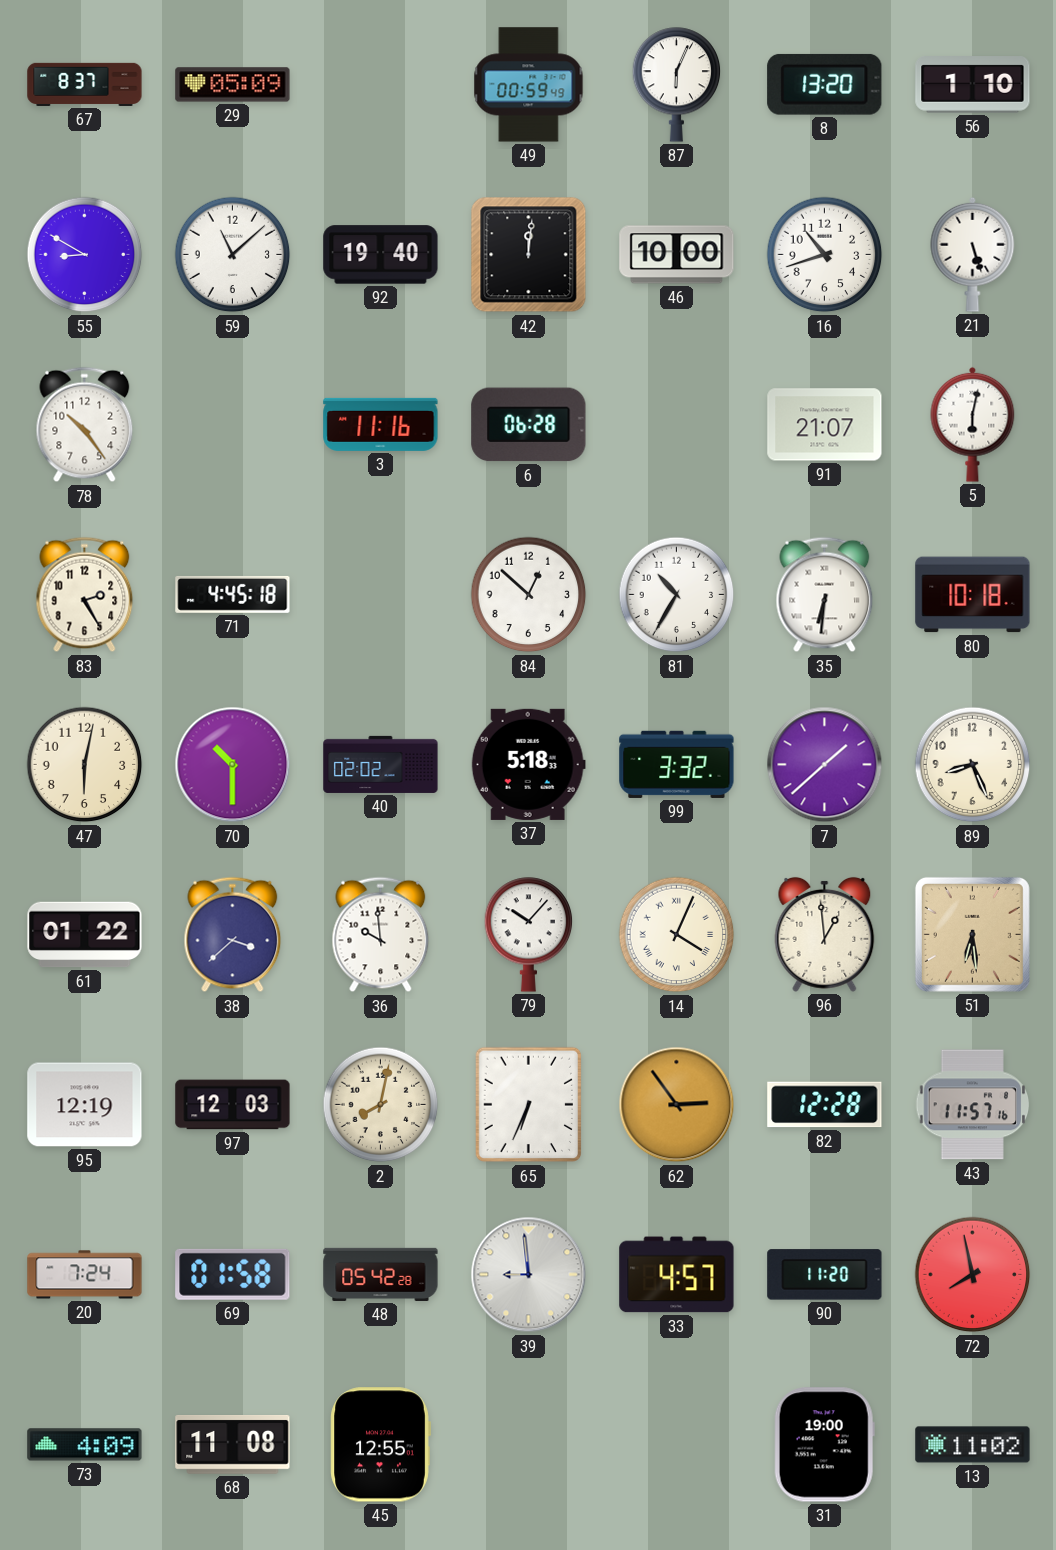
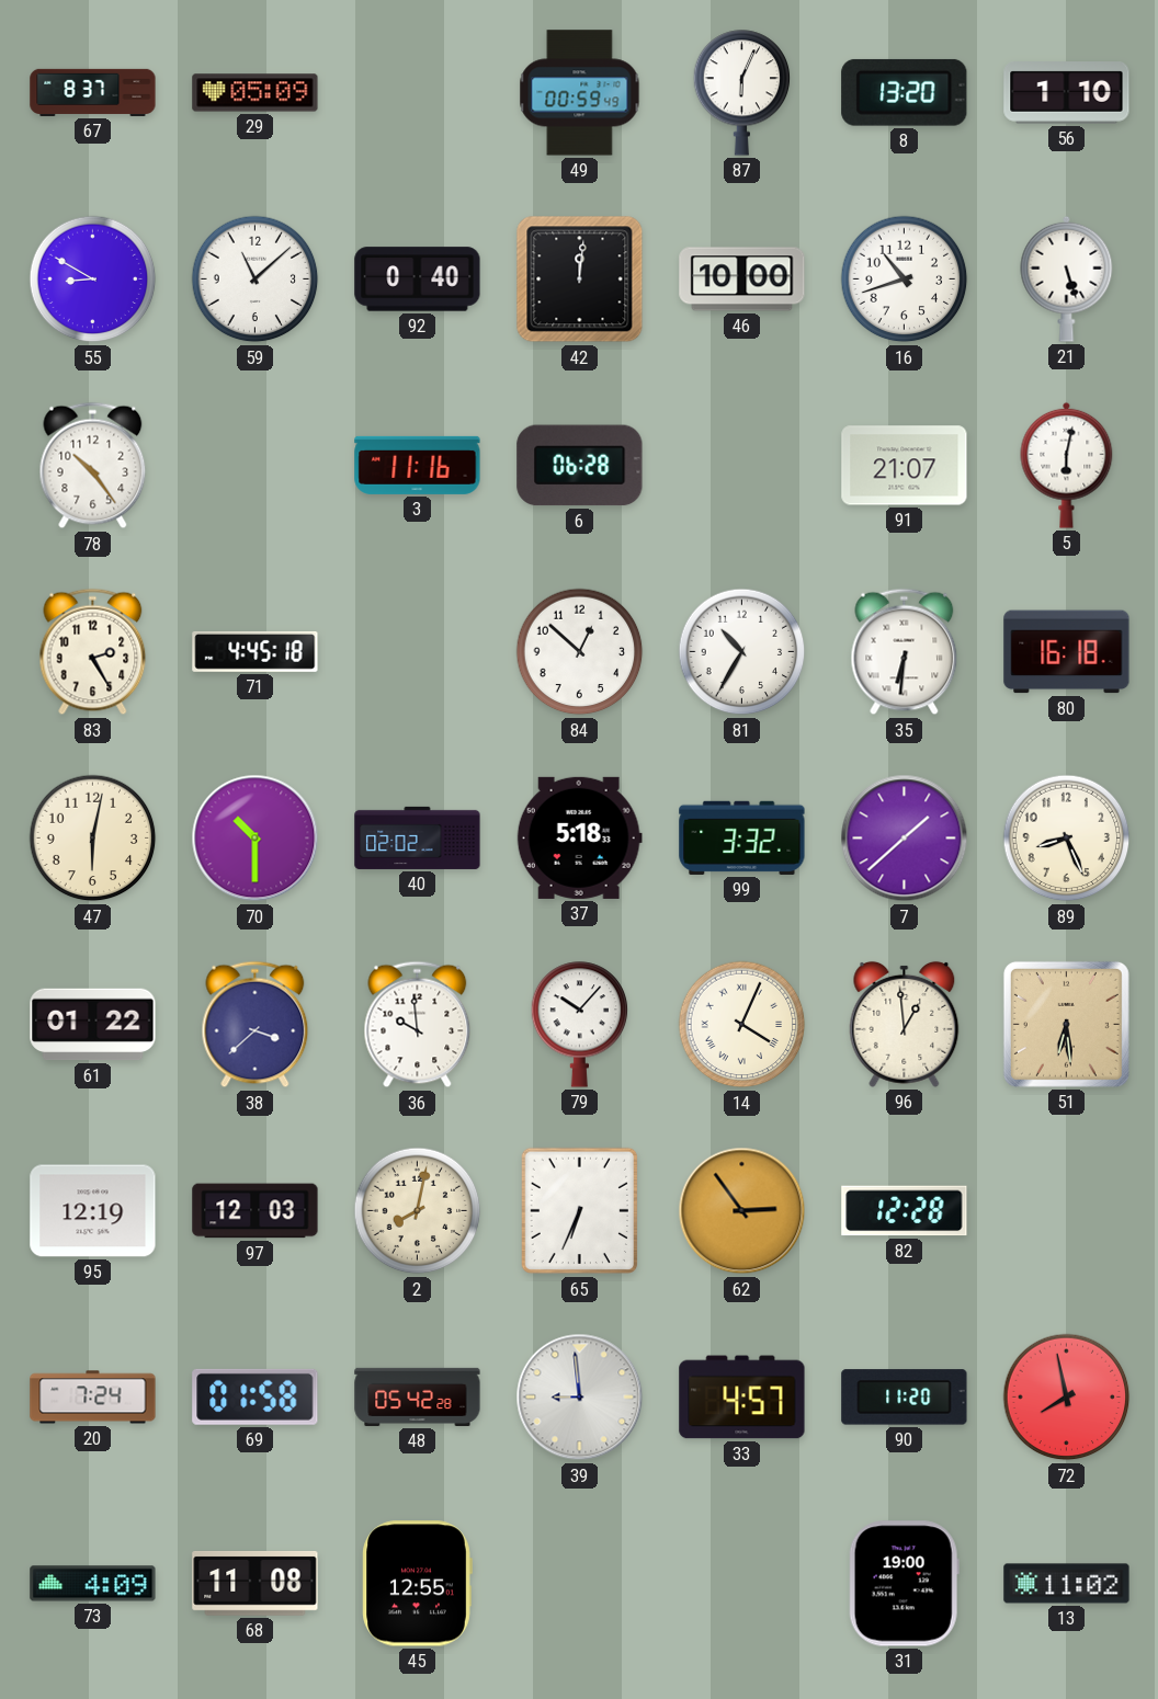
92: 19:40 -> 0:40
80: 10:18 -> 16:18
43: 11:57 -> none
